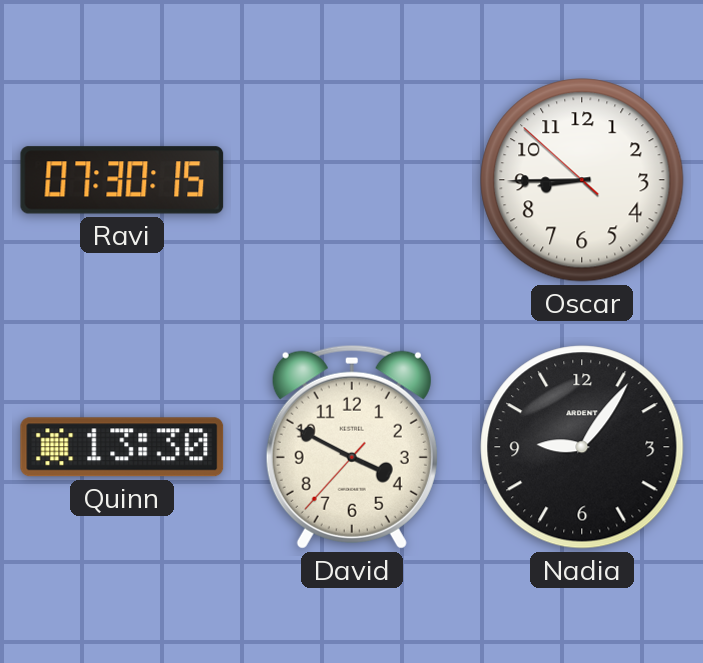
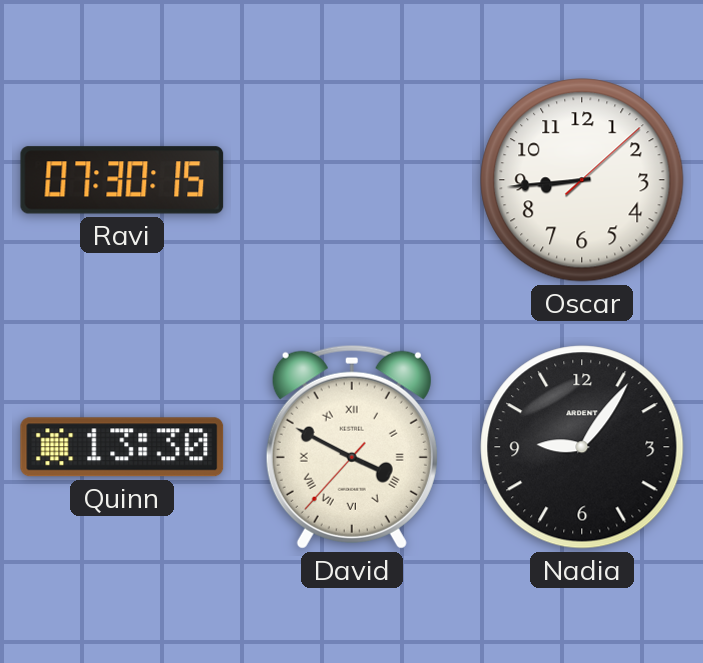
Oscar: 8:44:52 -> 8:44:08
David numerals: Arabic -> Roman
